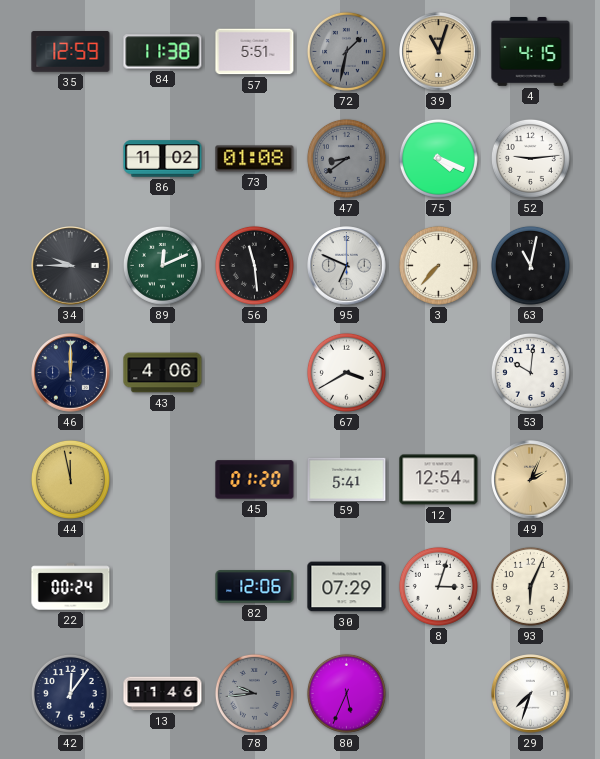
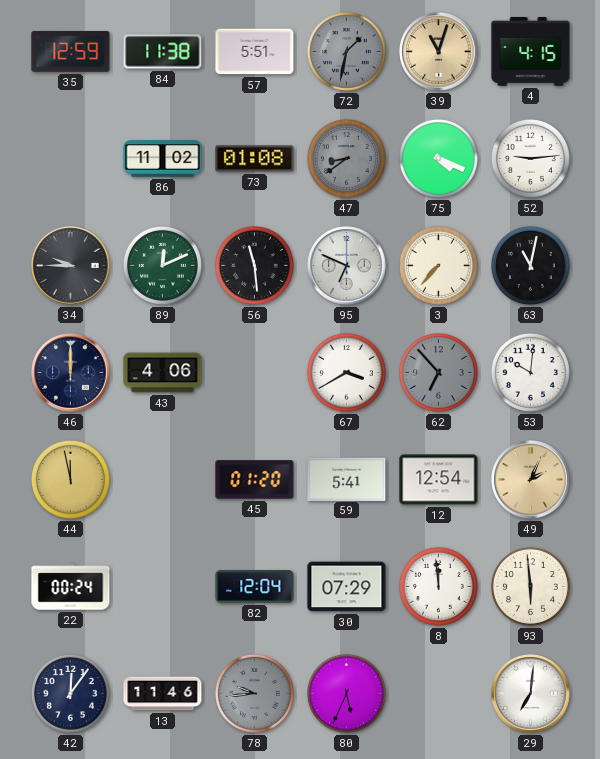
62: none -> 6:53
82: 12:06 -> 12:04
8: 3:03 -> 11:59
93: 6:04 -> 5:59
29: 7:33 -> 7:01
